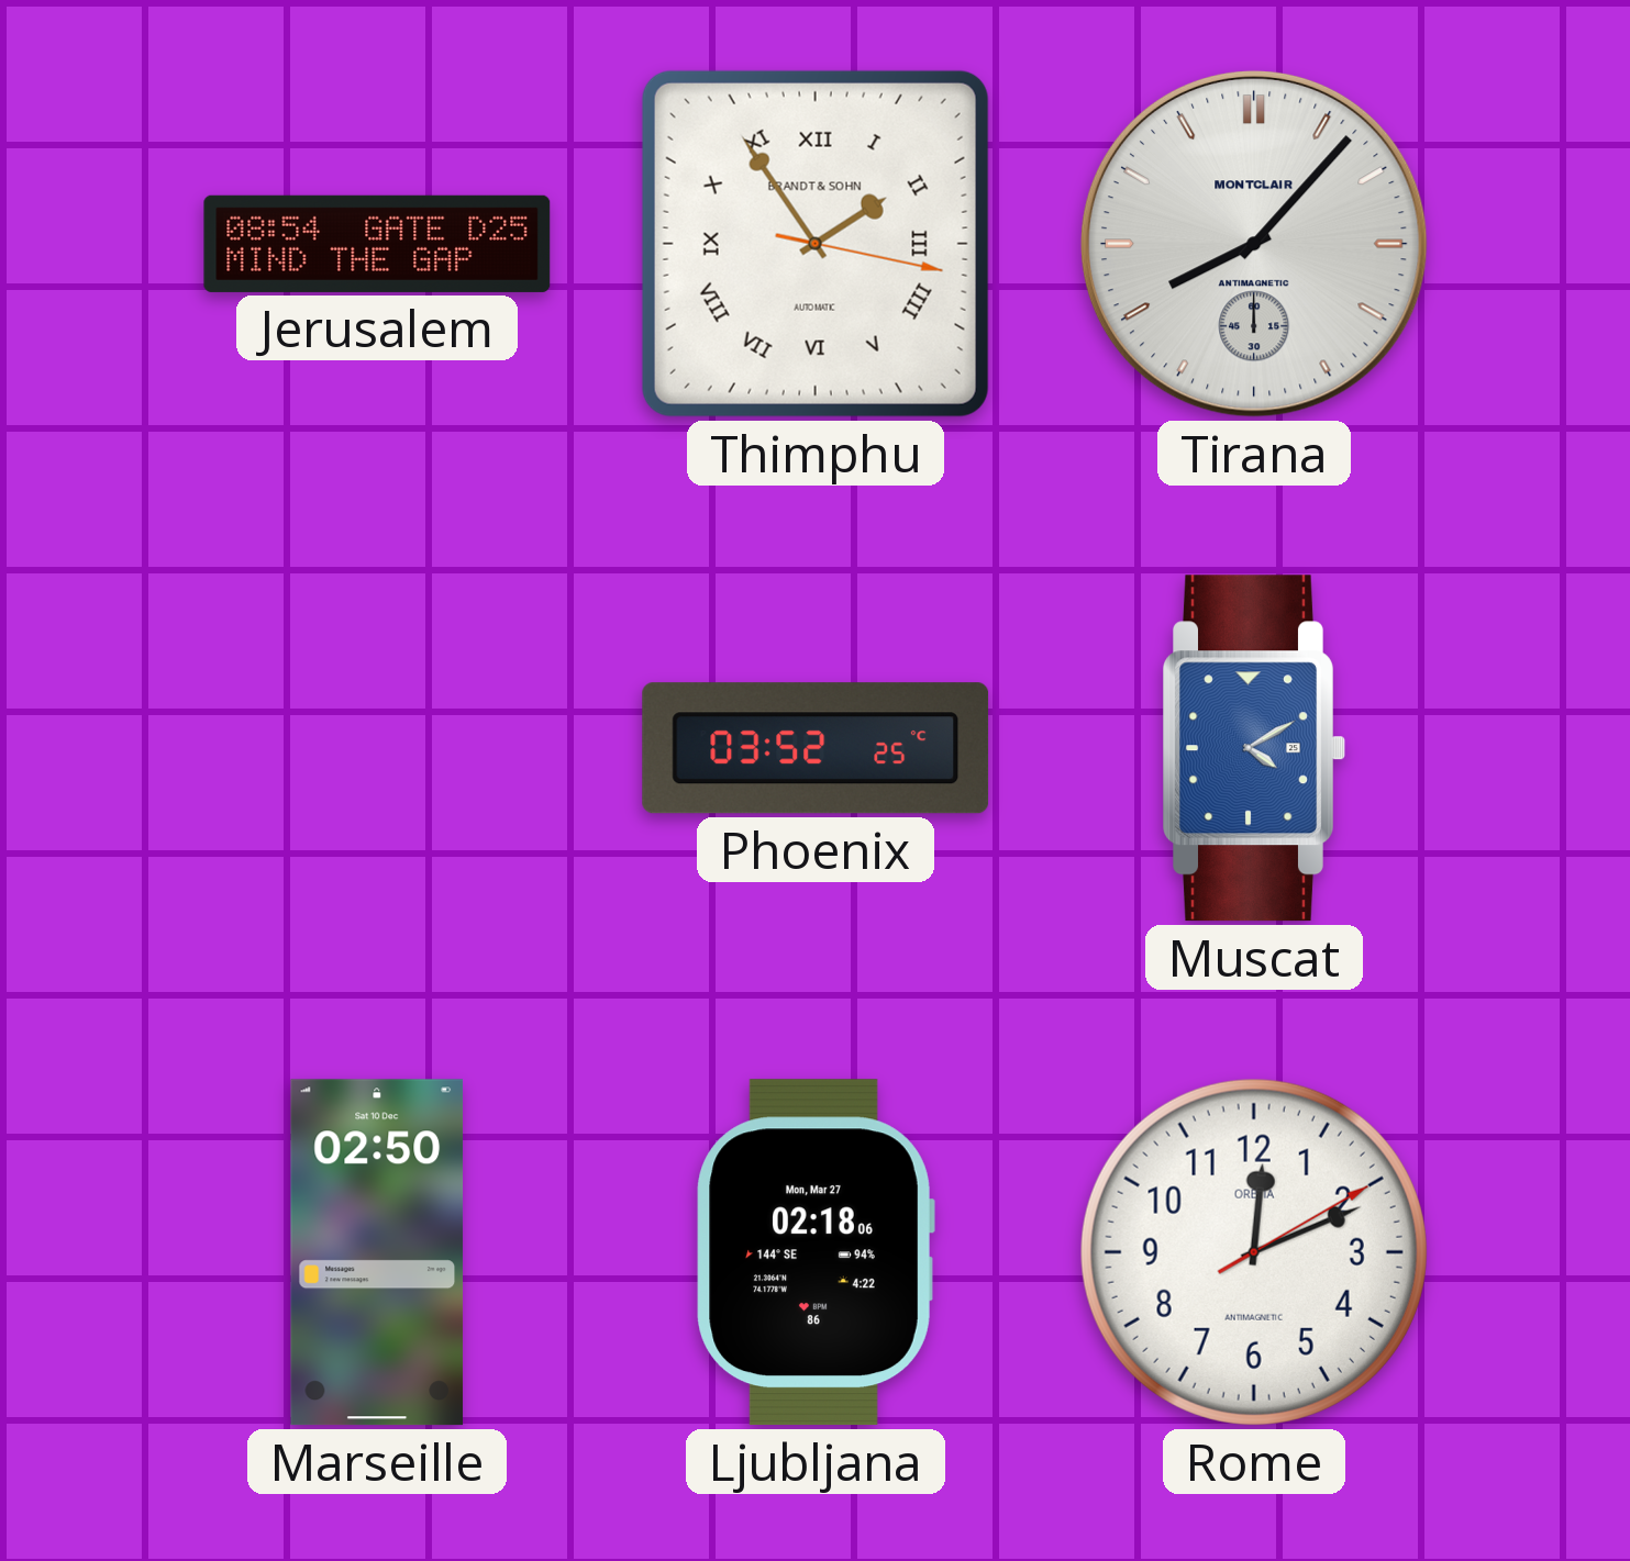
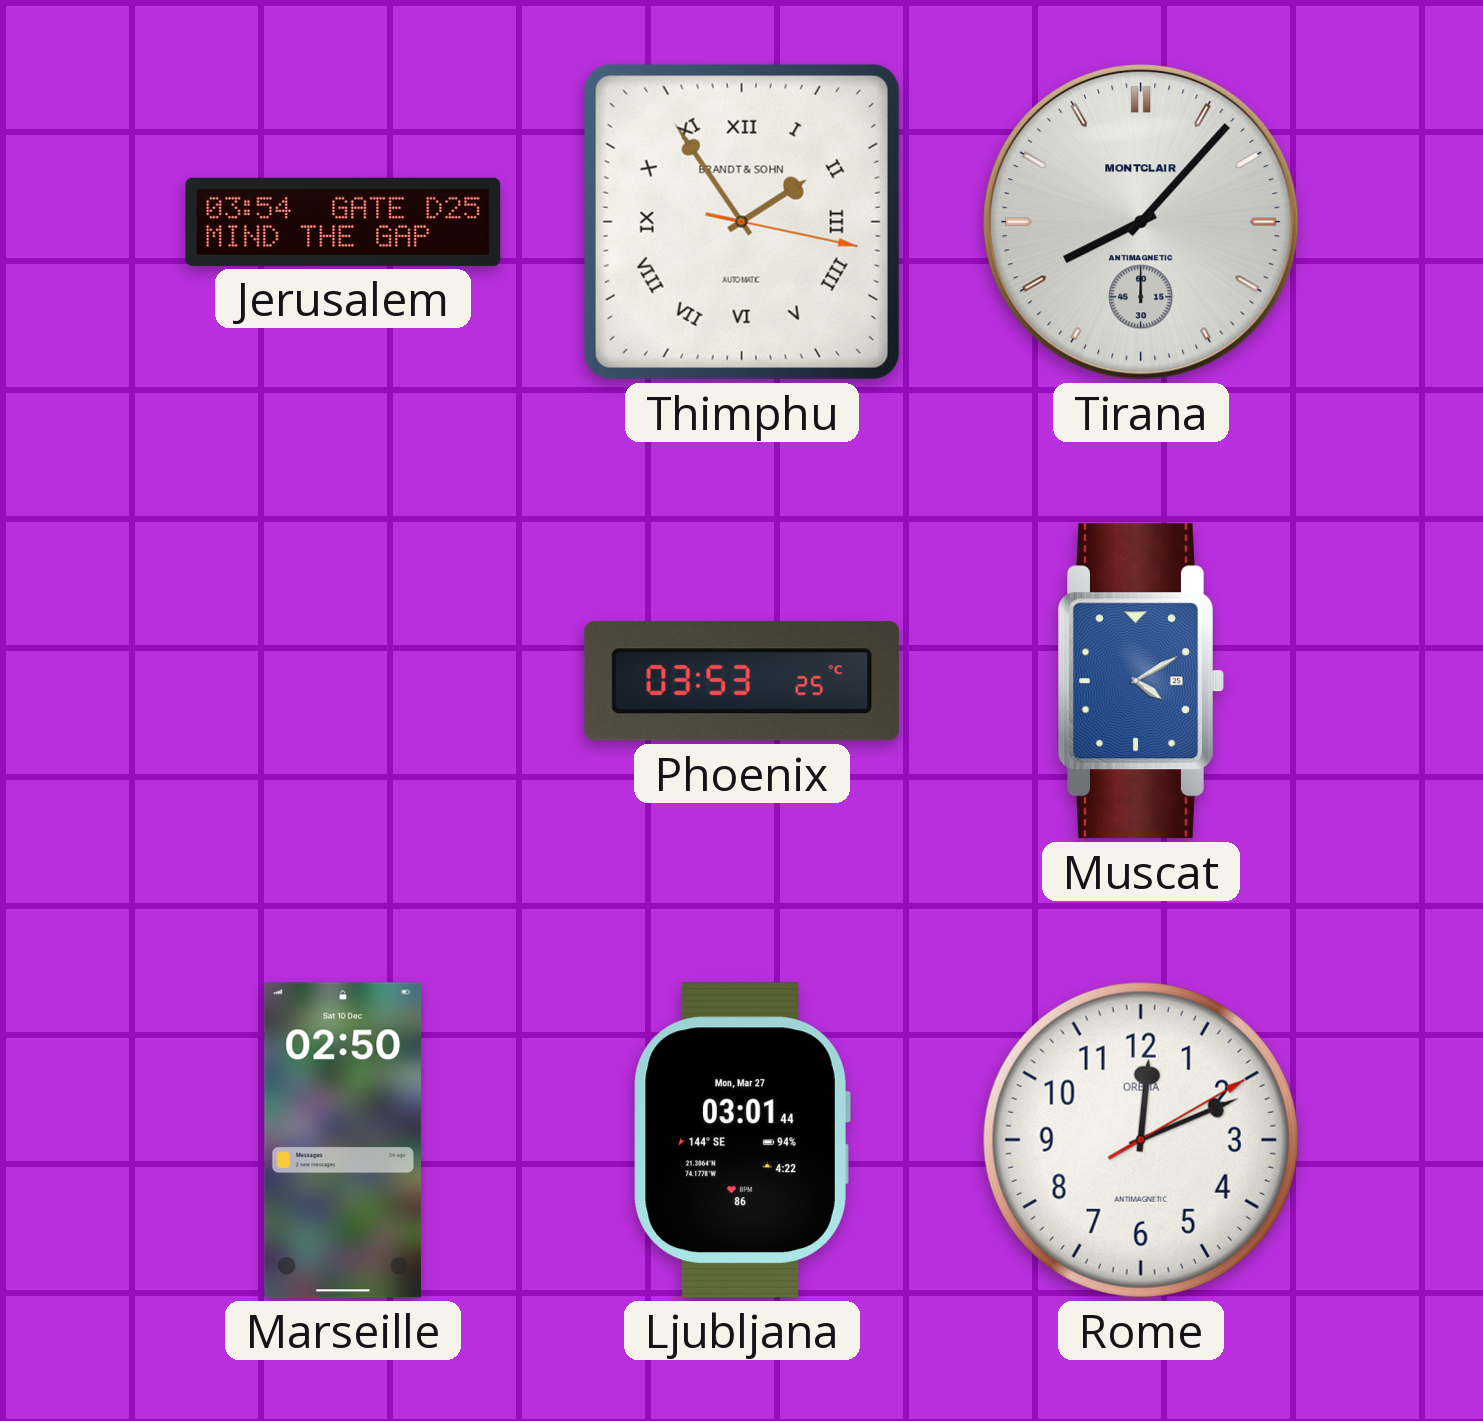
Jerusalem: 08:54 -> 03:54
Phoenix: 03:52 -> 03:53
Ljubljana: 02:18 -> 03:01
